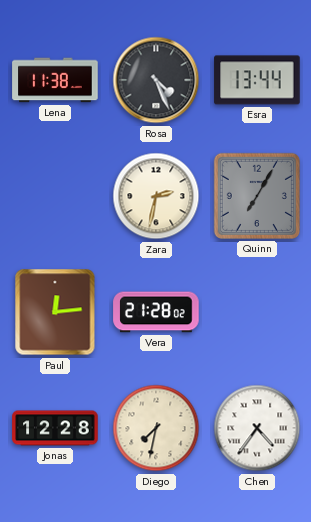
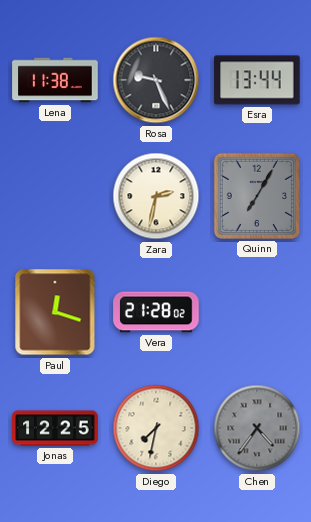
Rosa: 4:26 -> 9:26
Paul: 12:14 -> 12:18
Jonas: 12:28 -> 12:25
Chen dial: white -> grey
